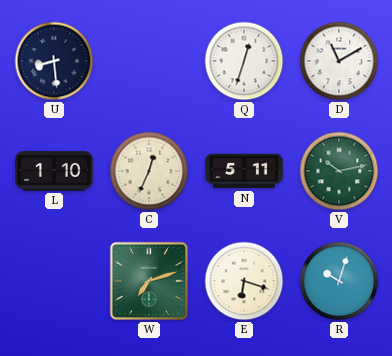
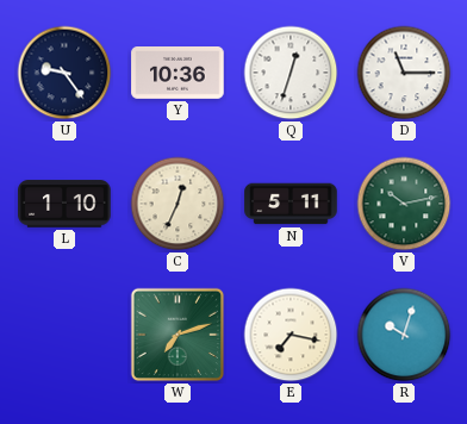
U: 8:29 -> 9:24
Y: none -> 10:36
D: 11:10 -> 11:15
E: 6:18 -> 7:17
